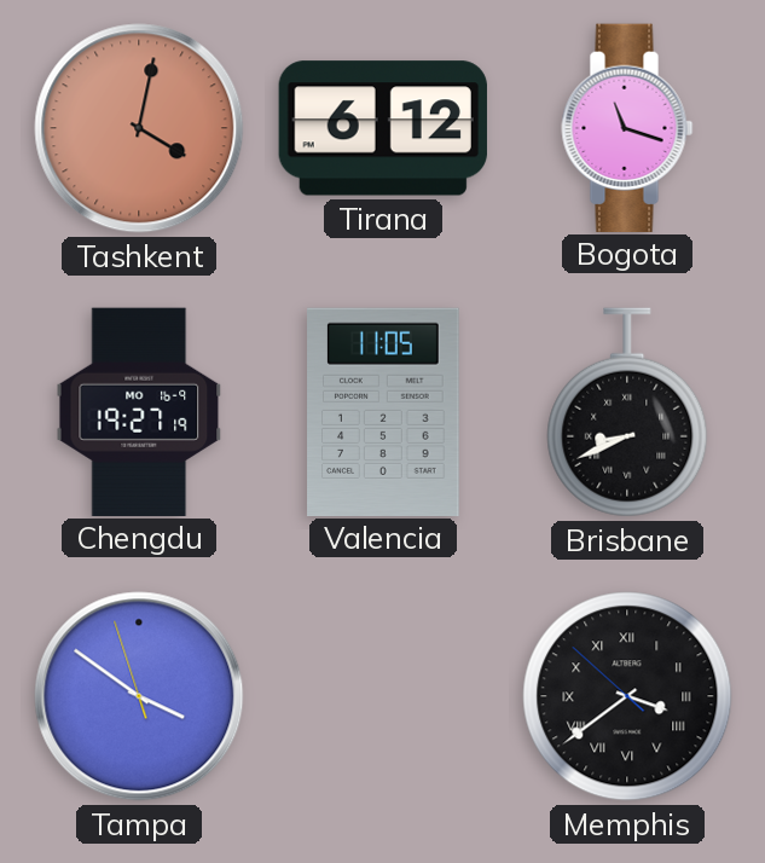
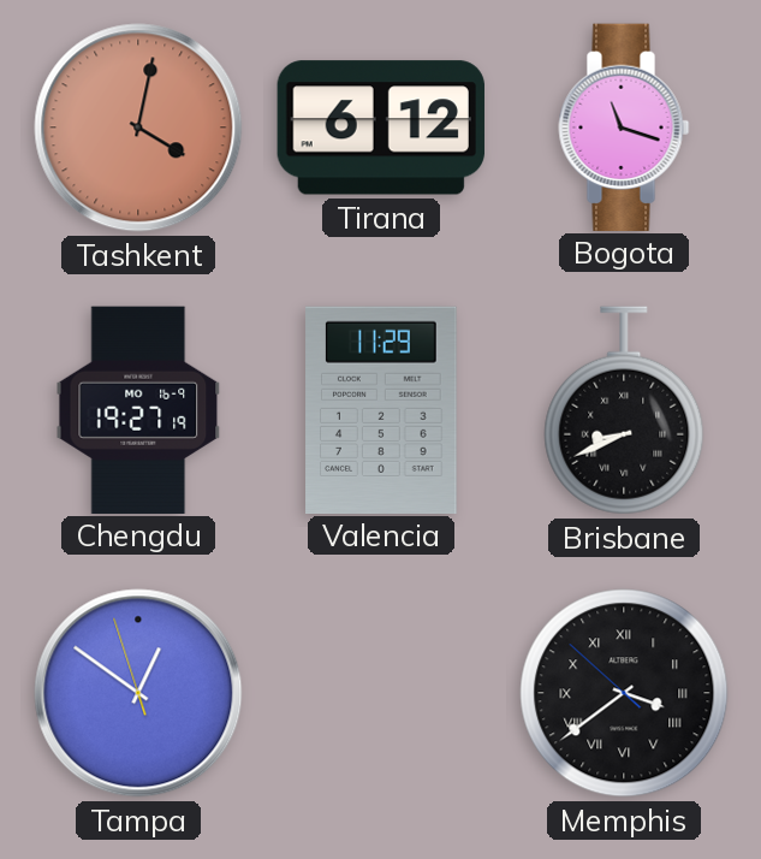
Valencia: 11:05 -> 11:29
Tampa: 3:50 -> 12:50
